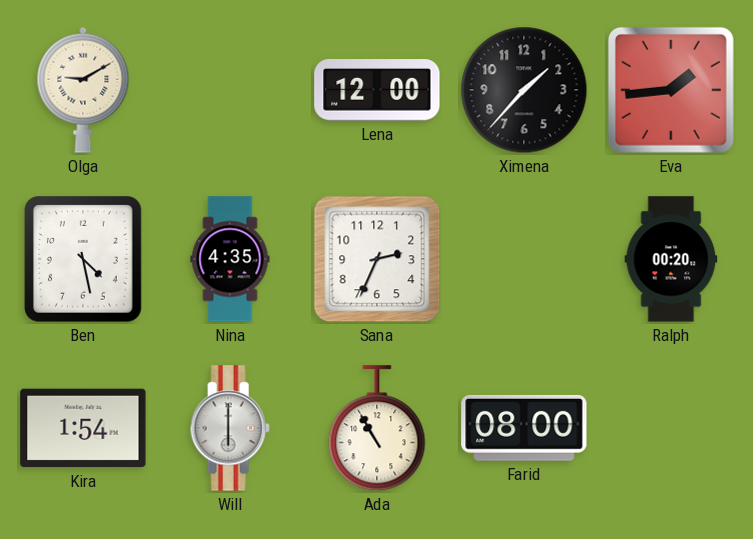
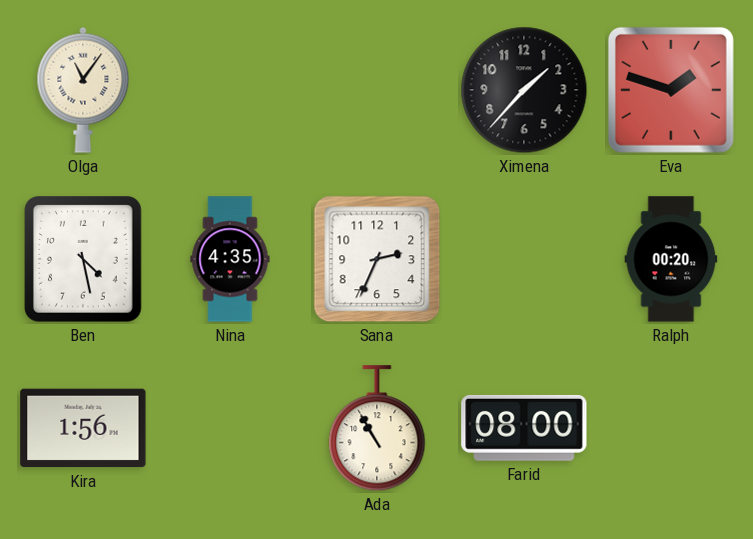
Olga: 9:10 -> 11:06
Lena: 12:00 -> none
Eva: 1:44 -> 1:48
Kira: 1:54 -> 1:56
Will: 6:00 -> none
